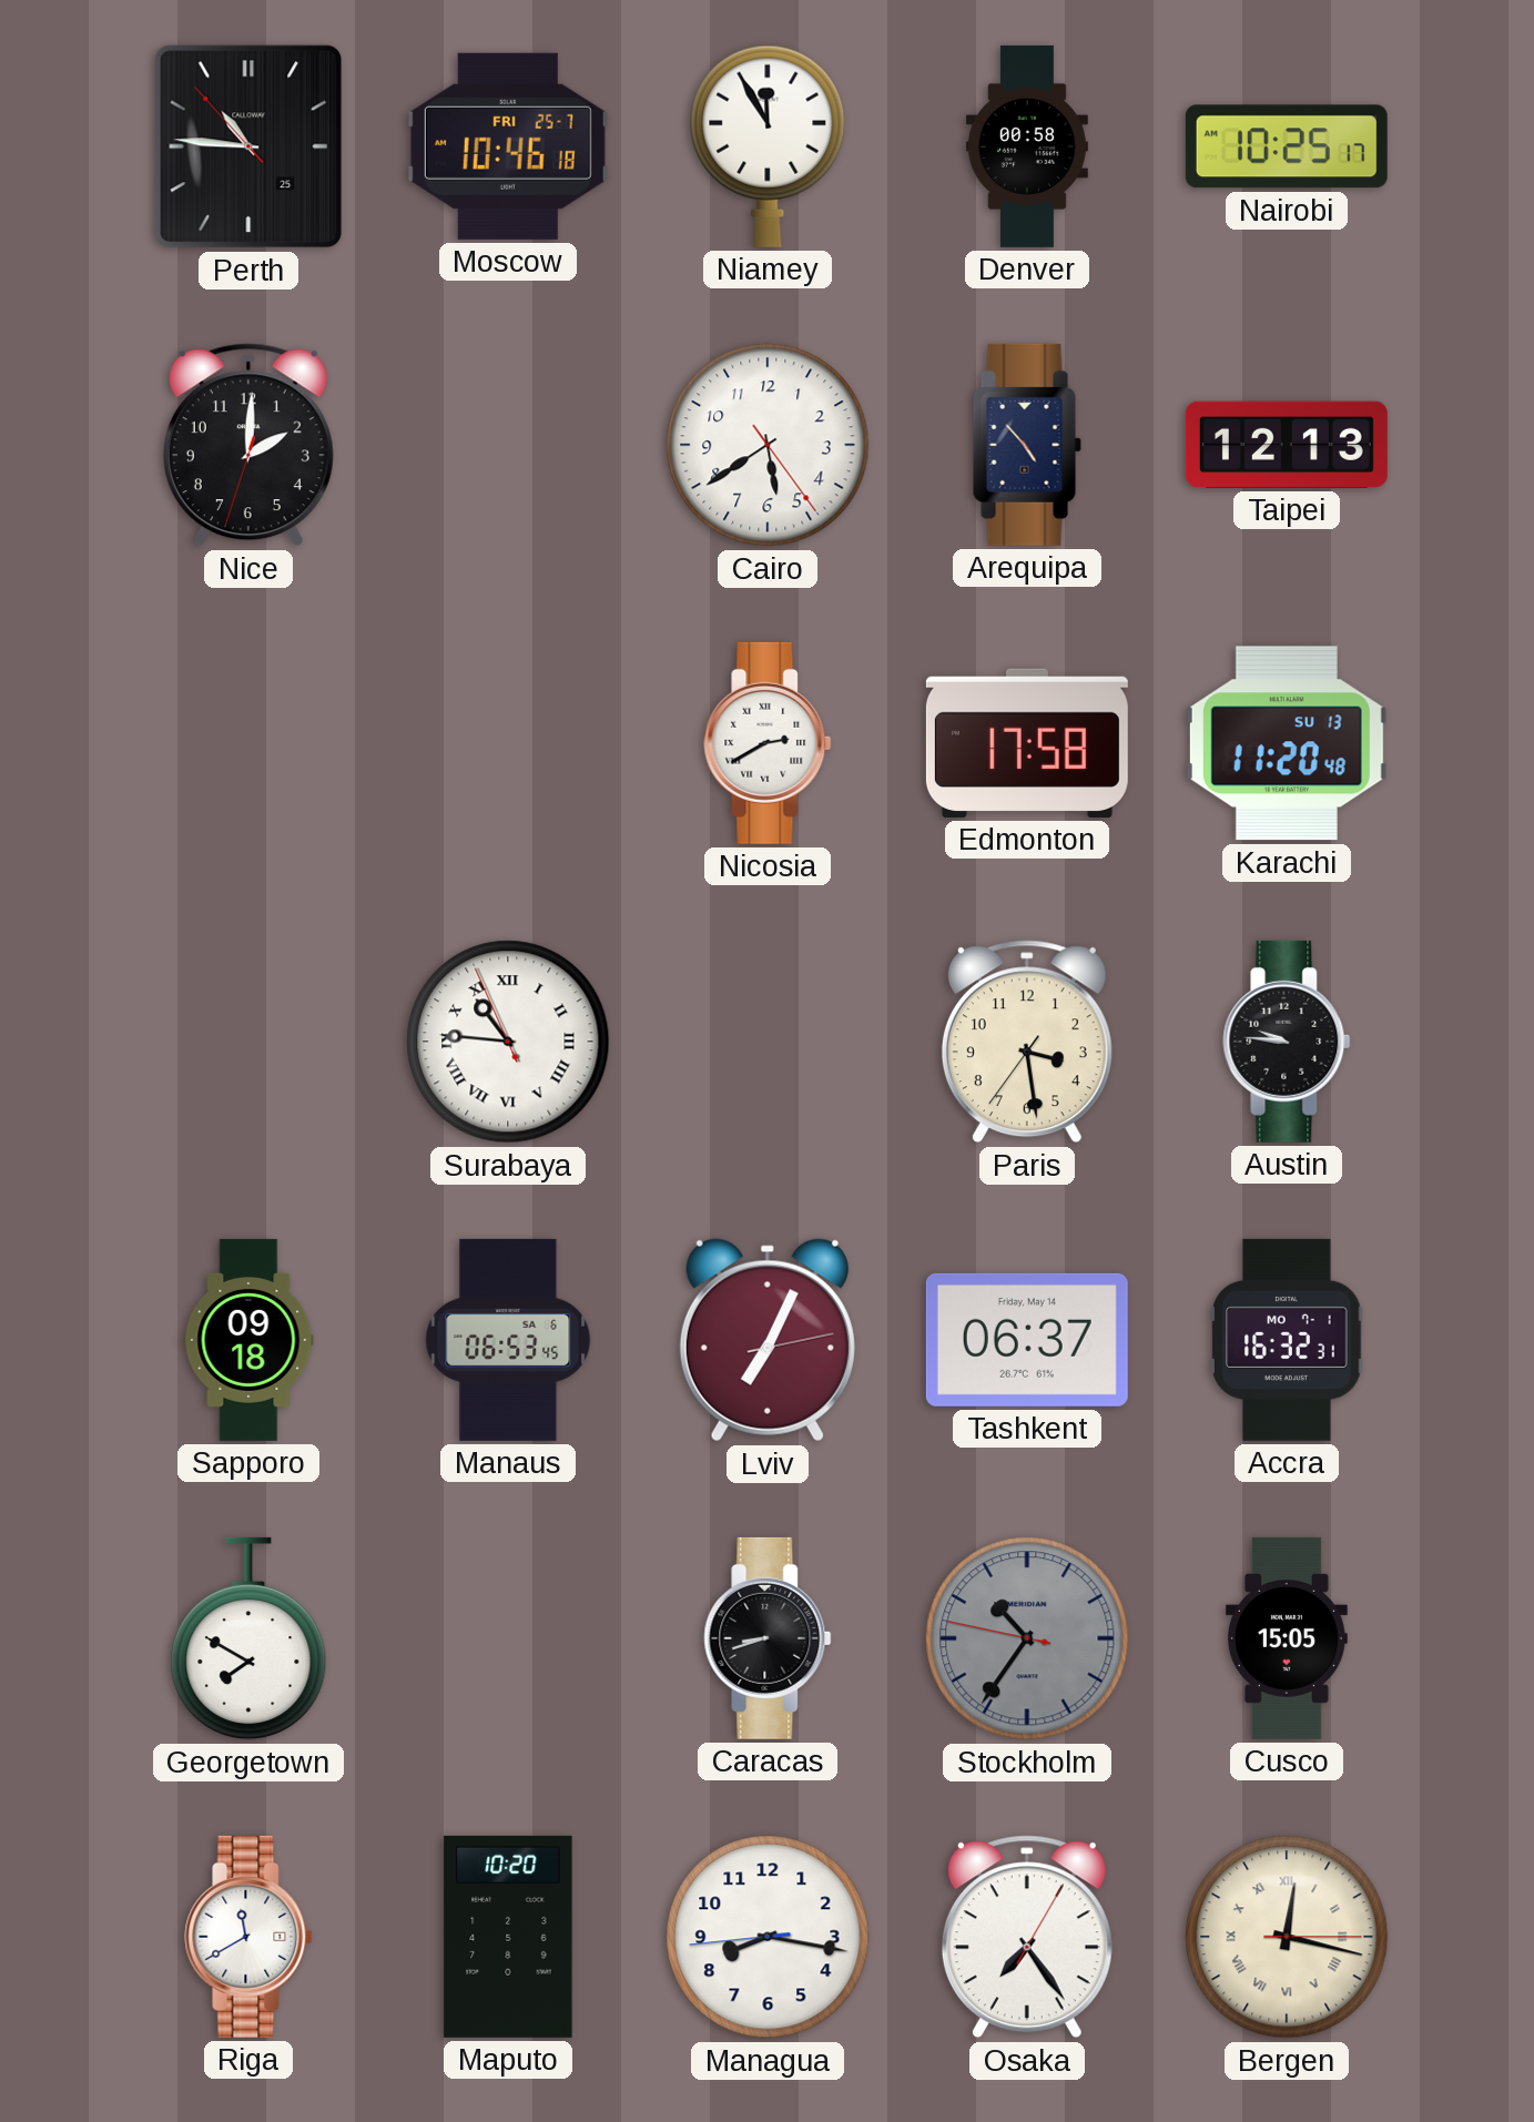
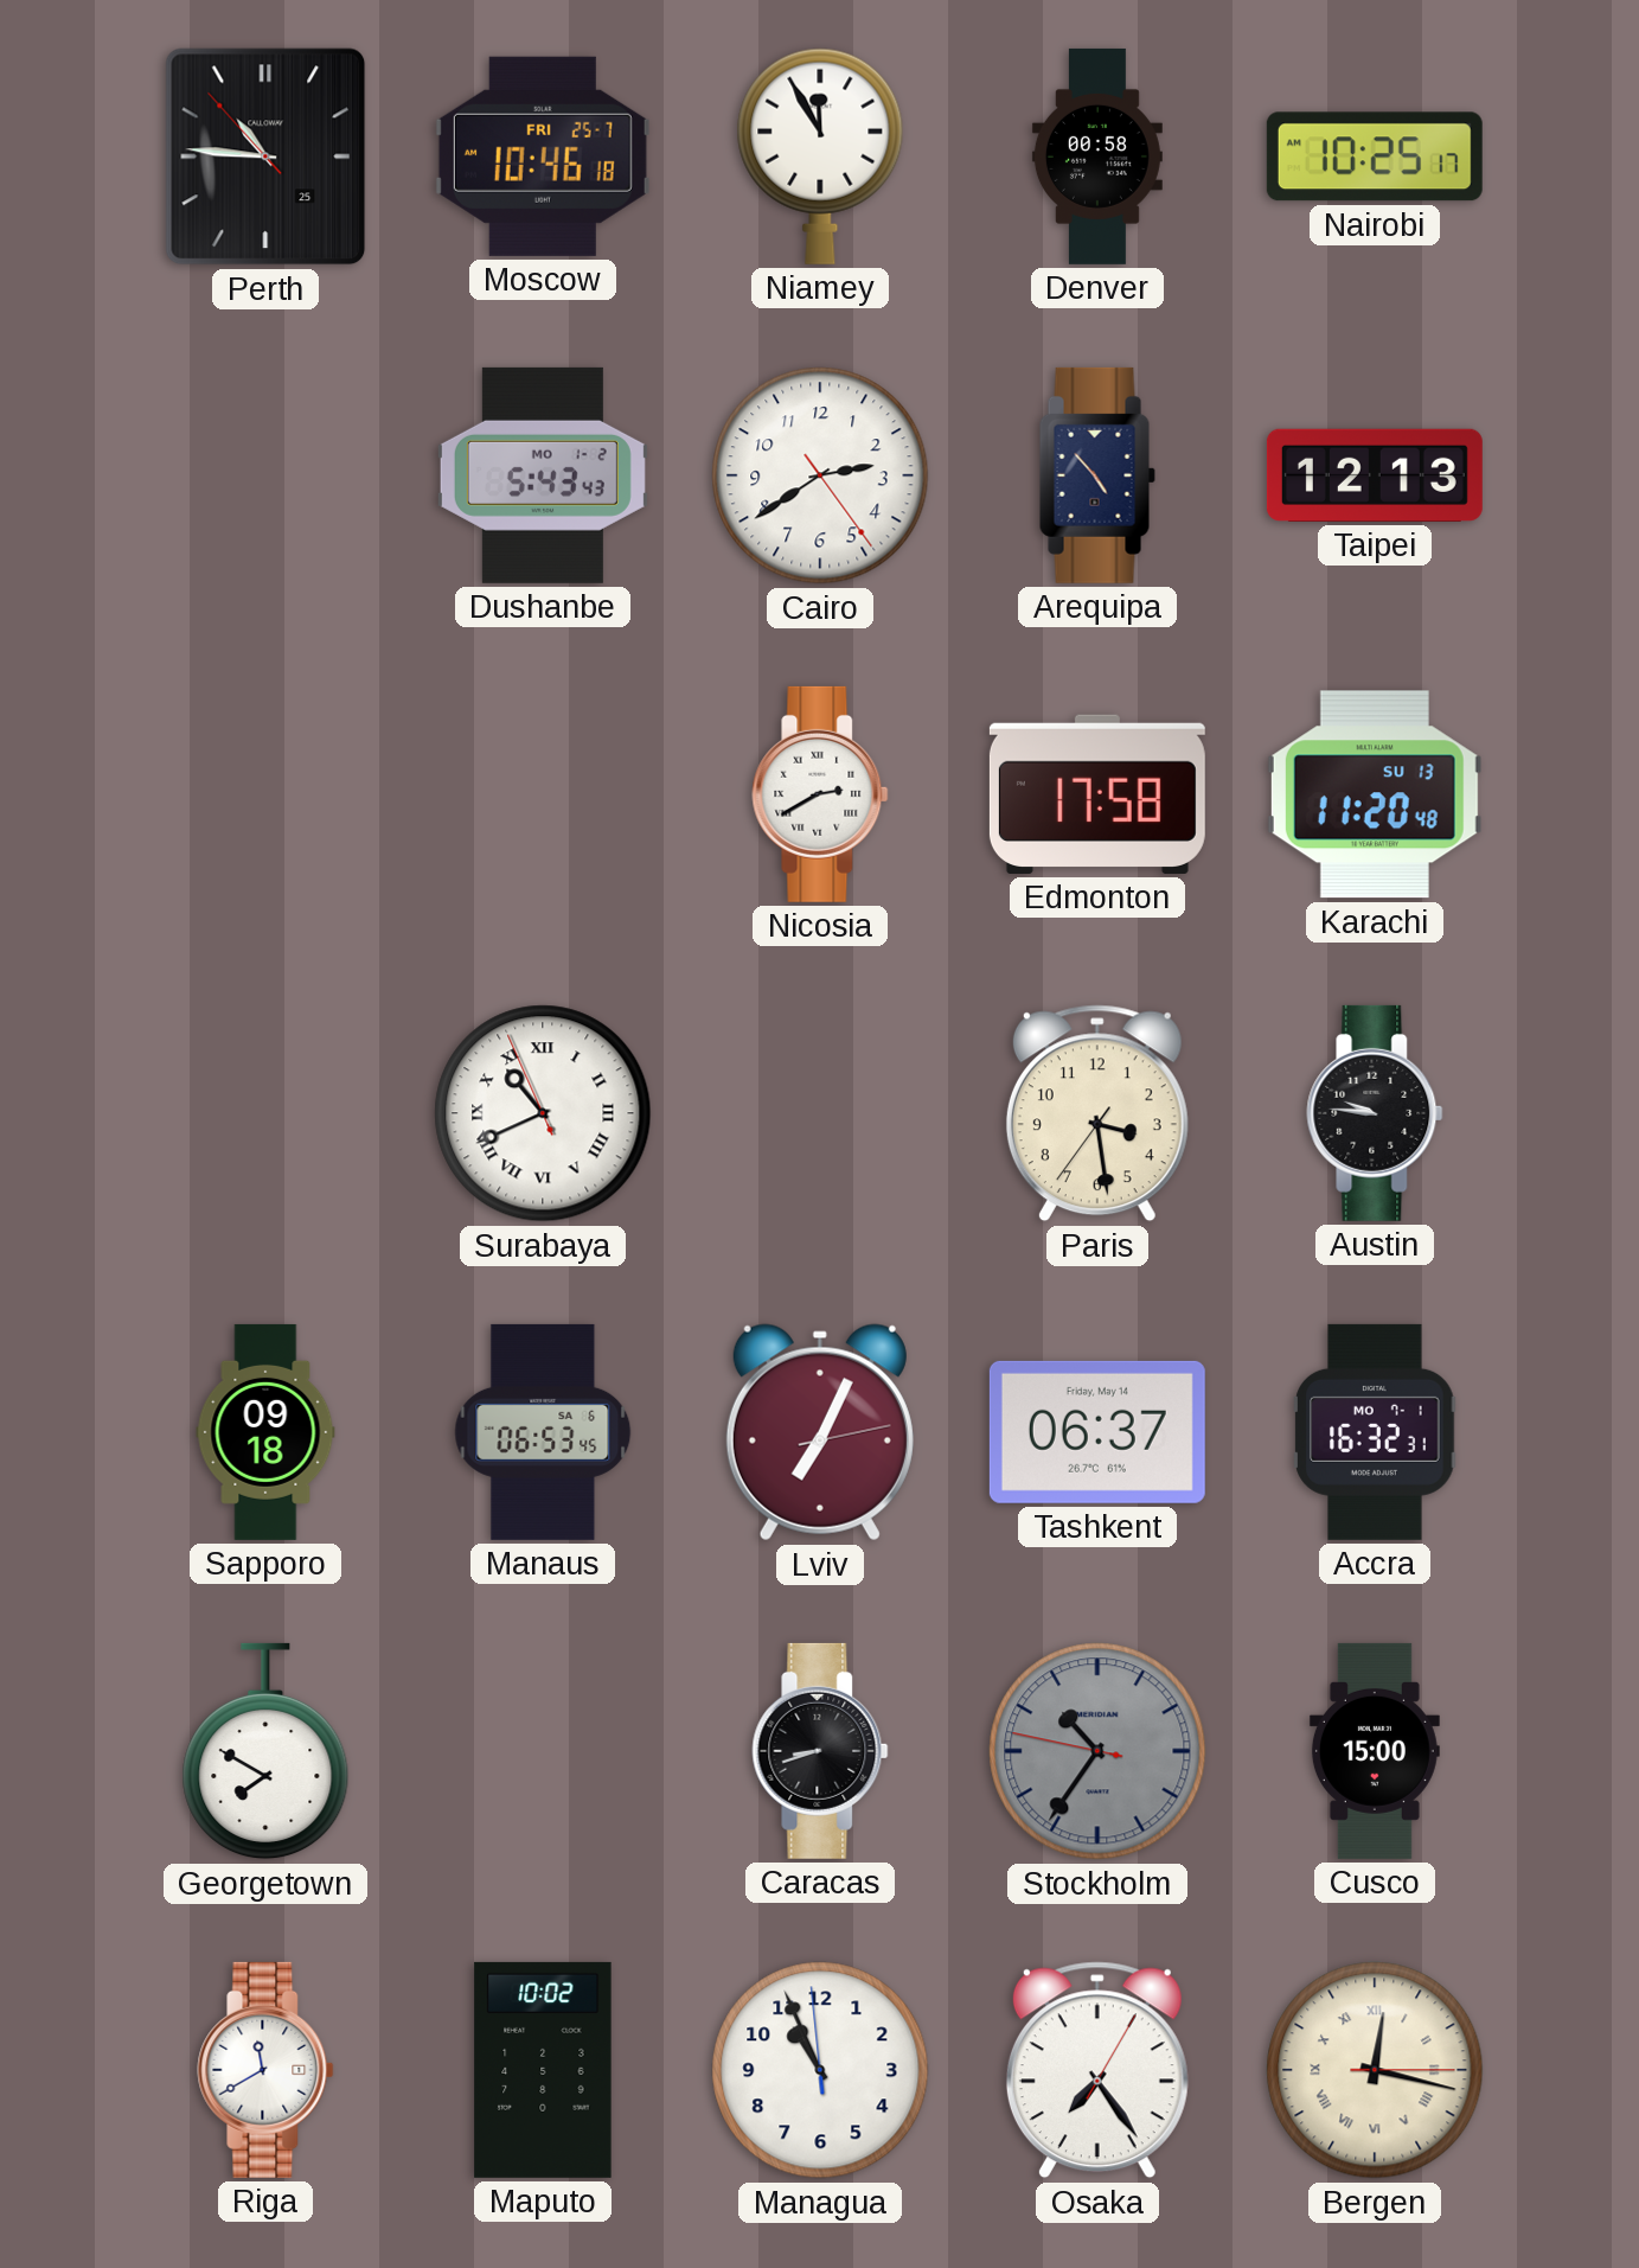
Nice: 2:00 -> none
Dushanbe: none -> 5:43
Cairo: 5:39 -> 2:39
Surabaya: 10:45 -> 10:40
Cusco: 15:05 -> 15:00
Maputo: 10:20 -> 10:02
Managua: 8:16 -> 10:55
